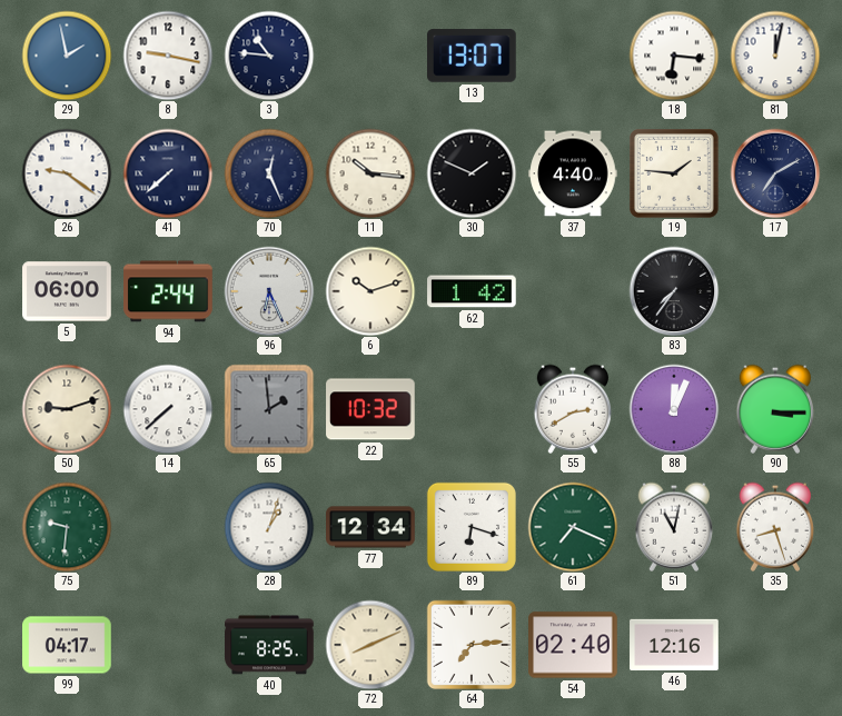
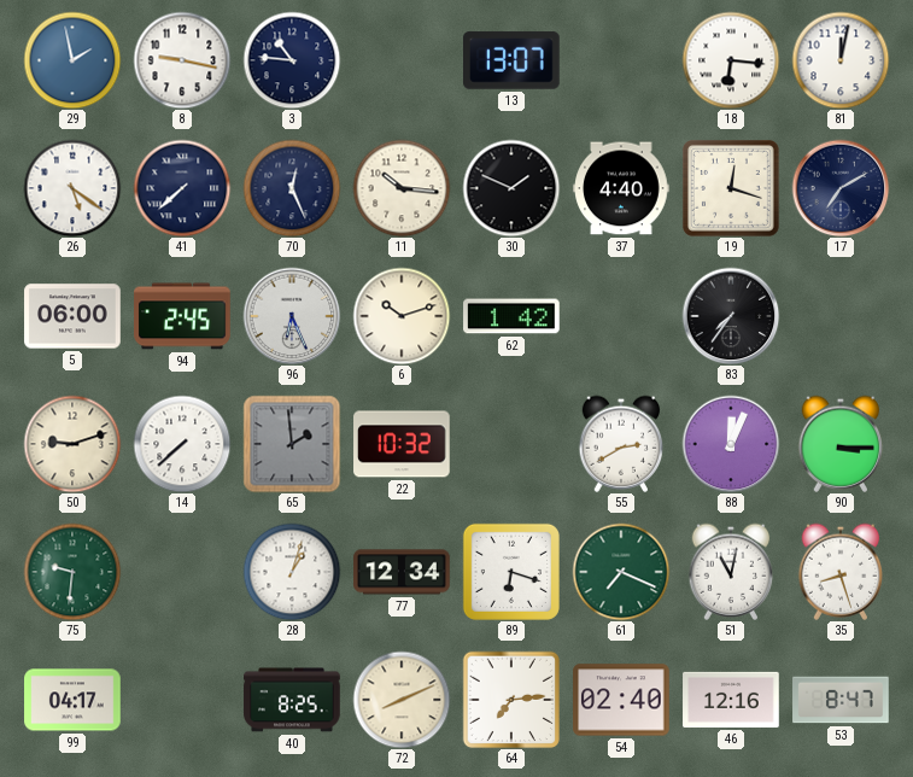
26: 9:21 -> 5:21
19: 1:46 -> 12:18
94: 2:44 -> 2:45
53: none -> 8:47
